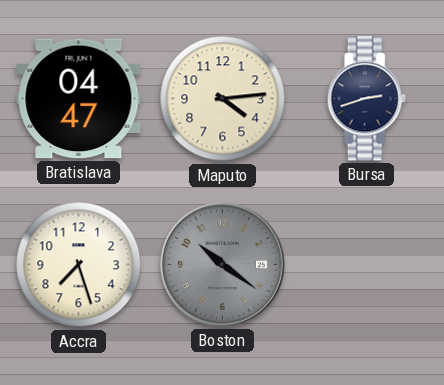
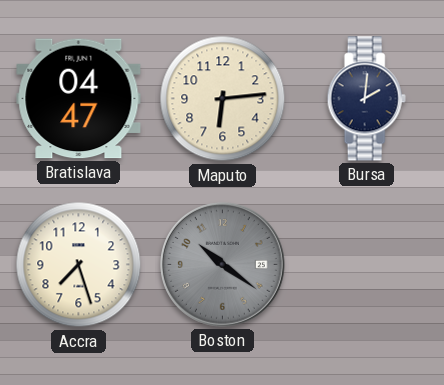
Maputo: 4:14 -> 6:14
Bursa: 2:42 -> 2:01
